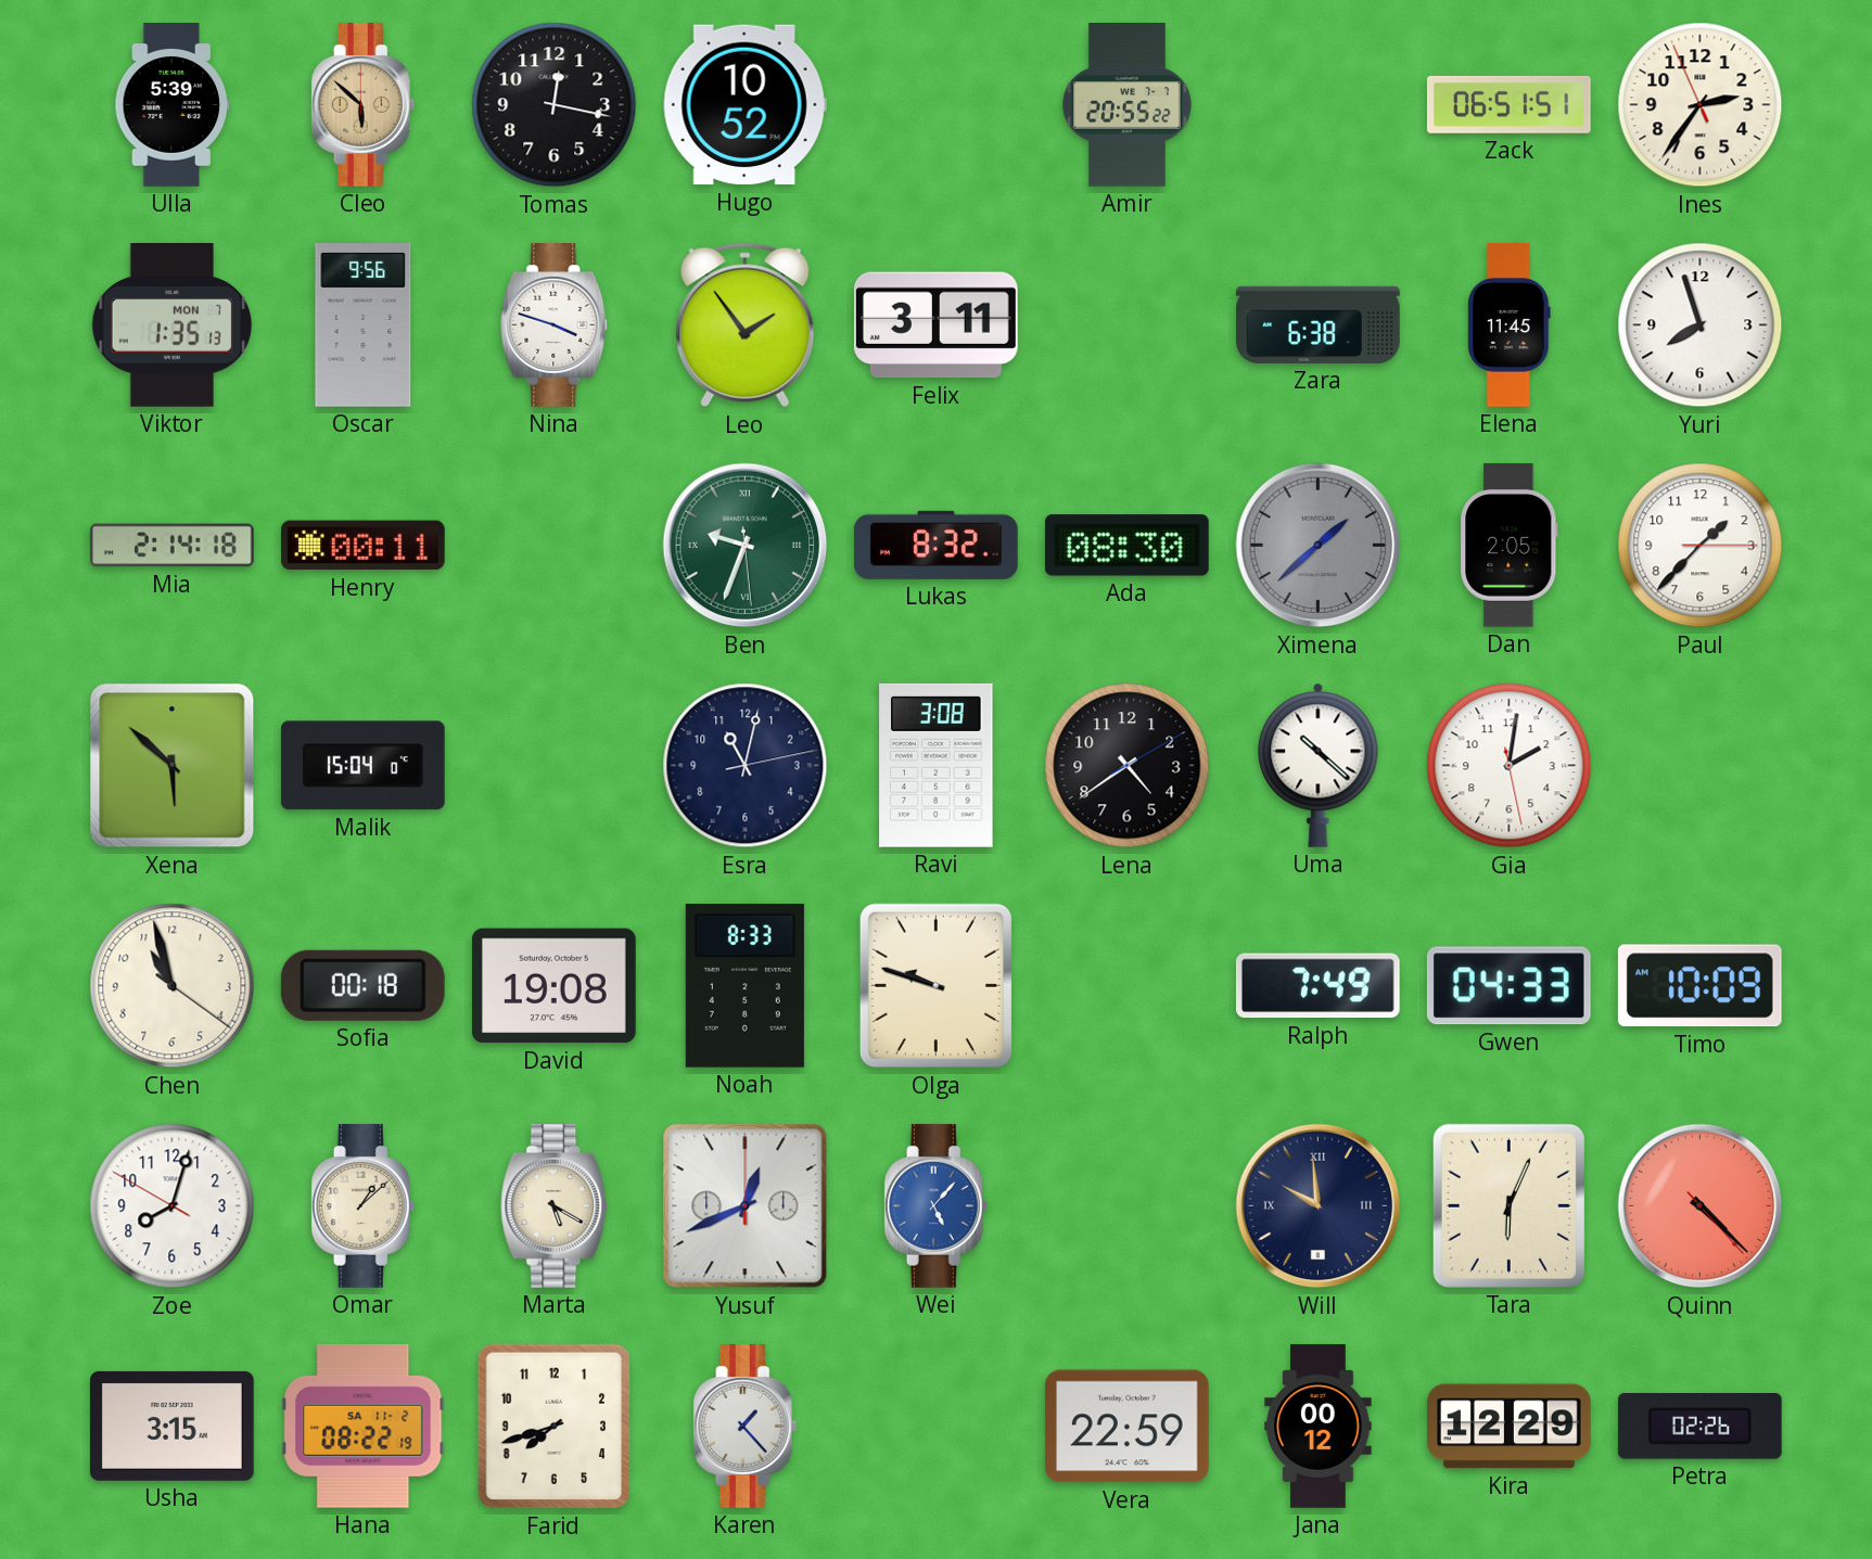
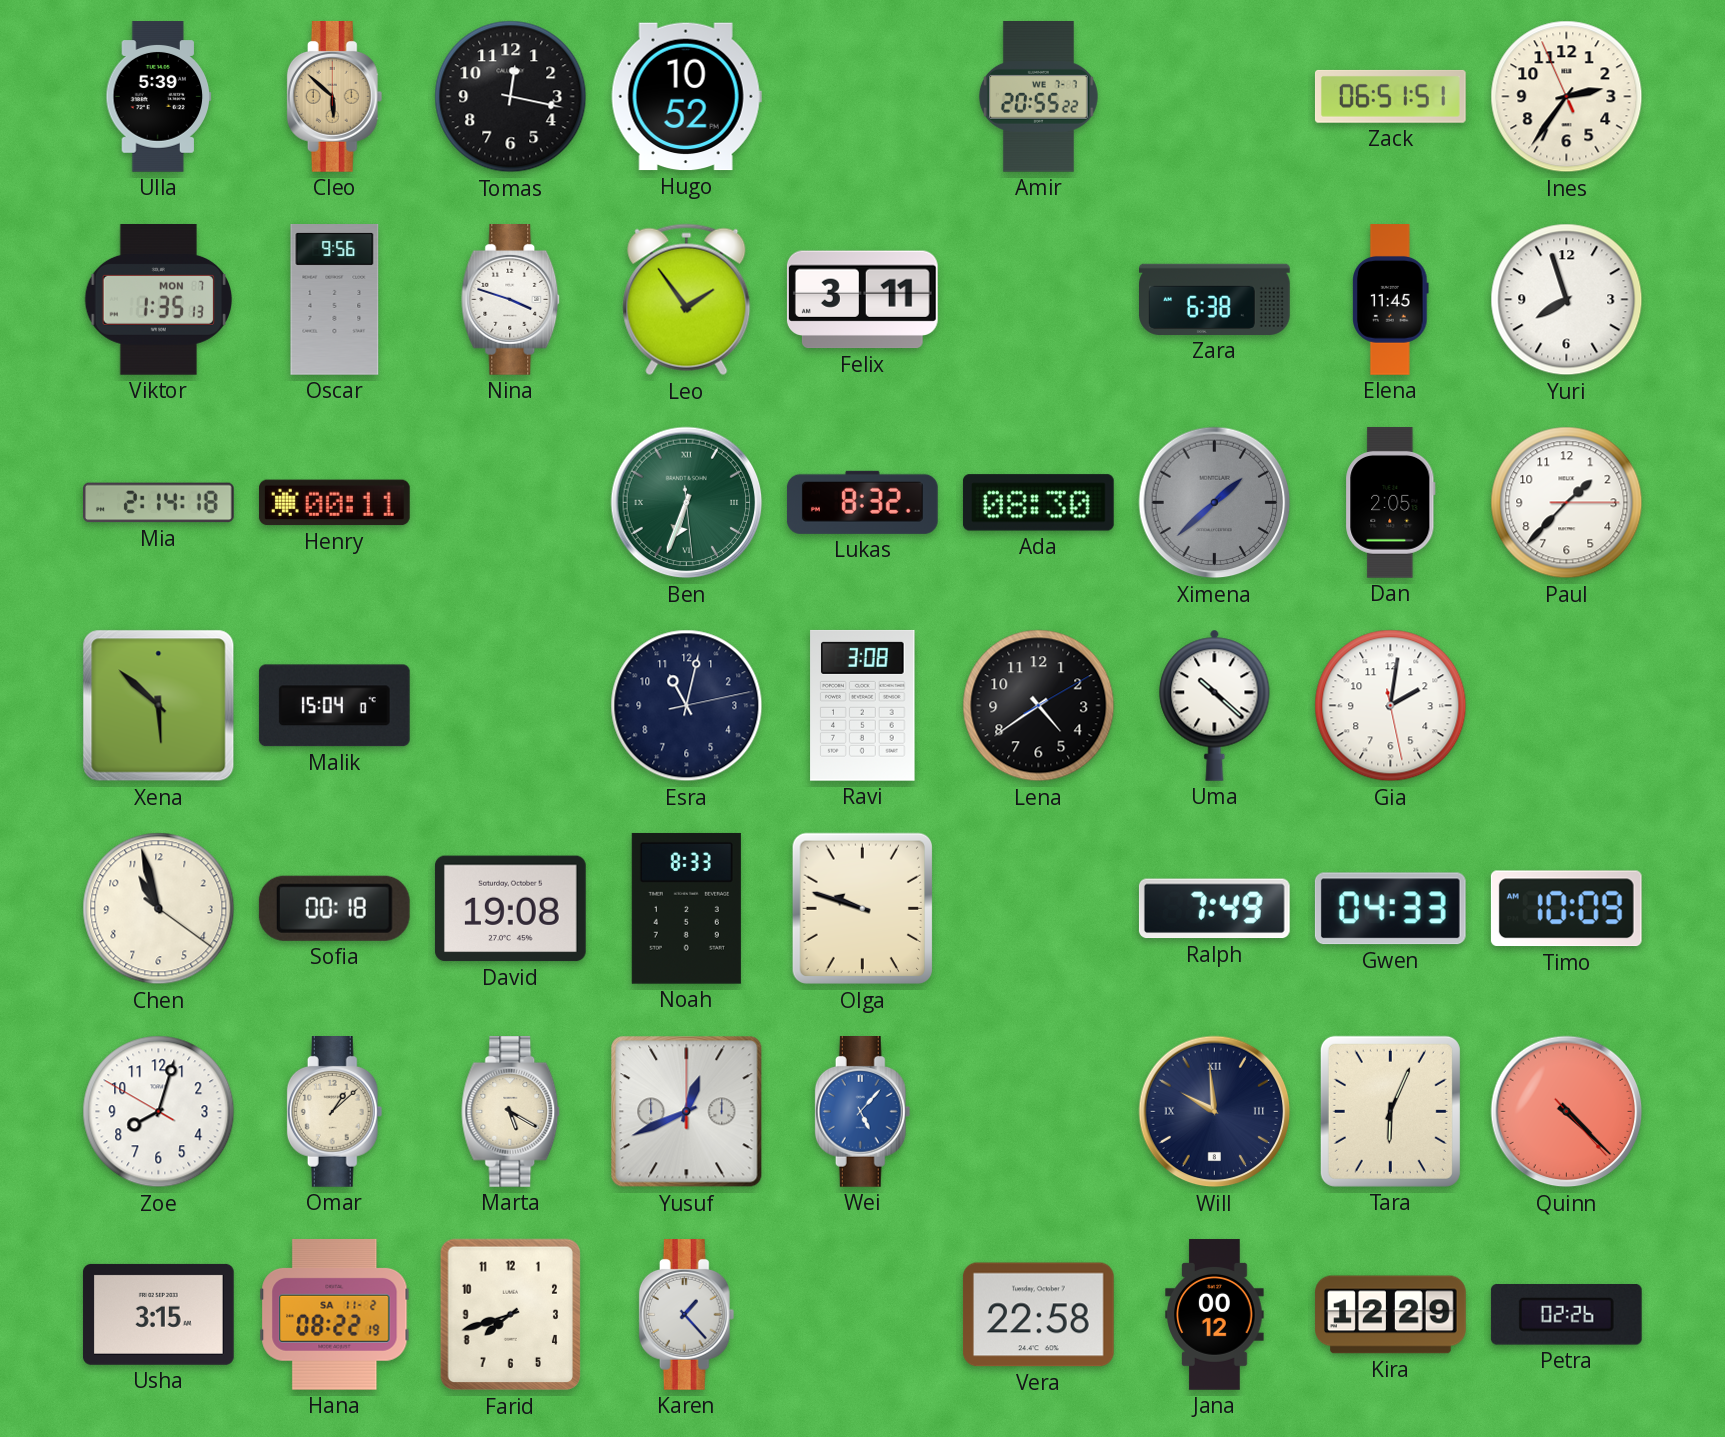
Ben: 9:33 -> 6:33
Vera: 22:59 -> 22:58
